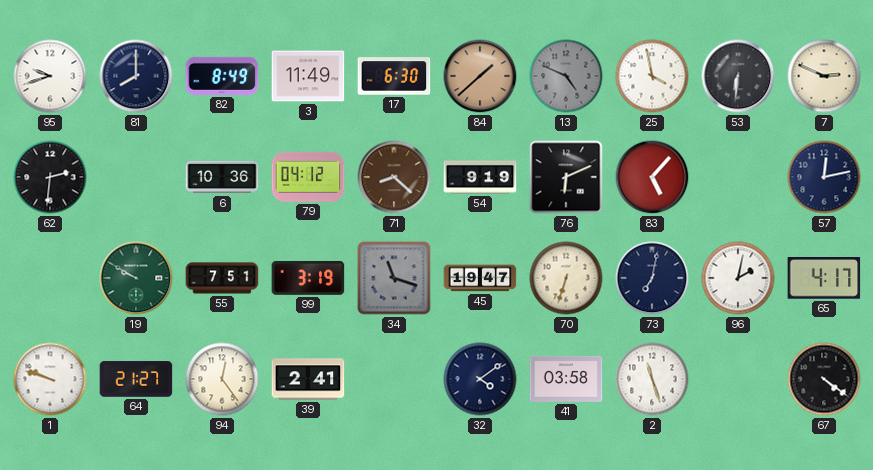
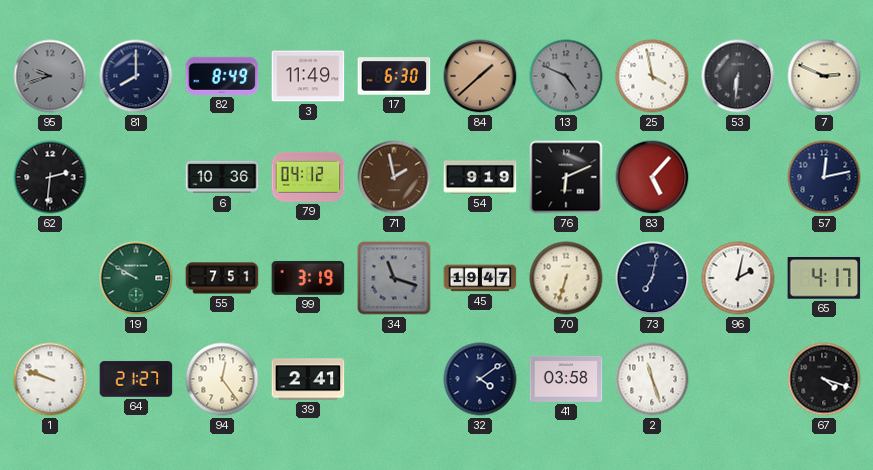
95 dial: white -> grey
71: 8:22 -> 1:58
67: 4:21 -> 4:18
